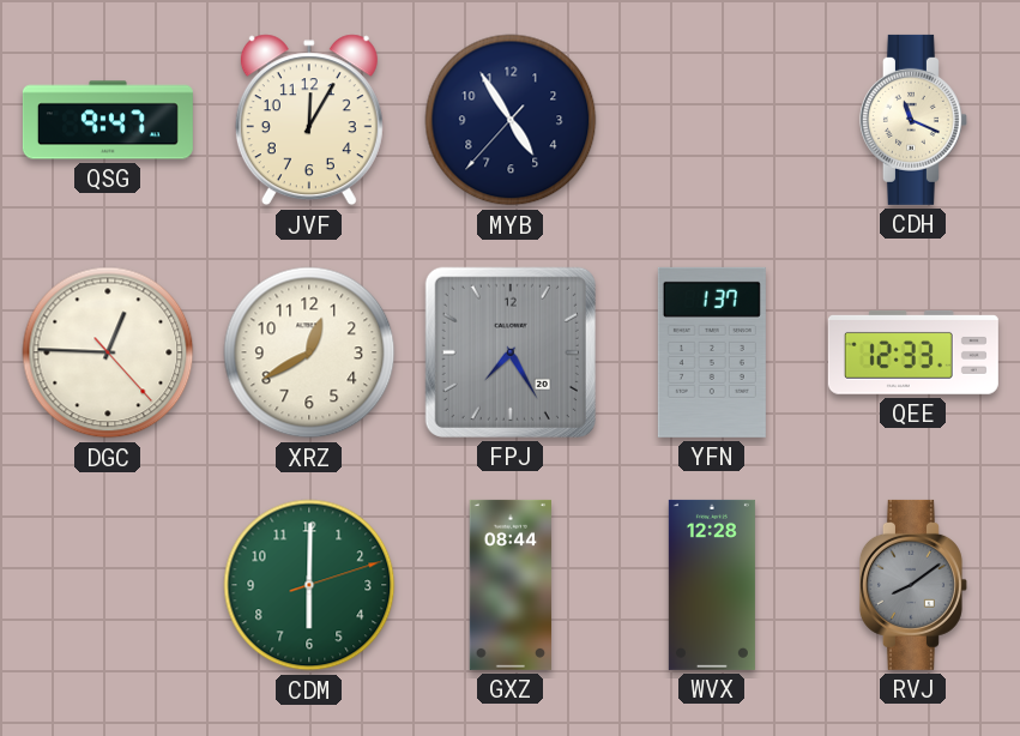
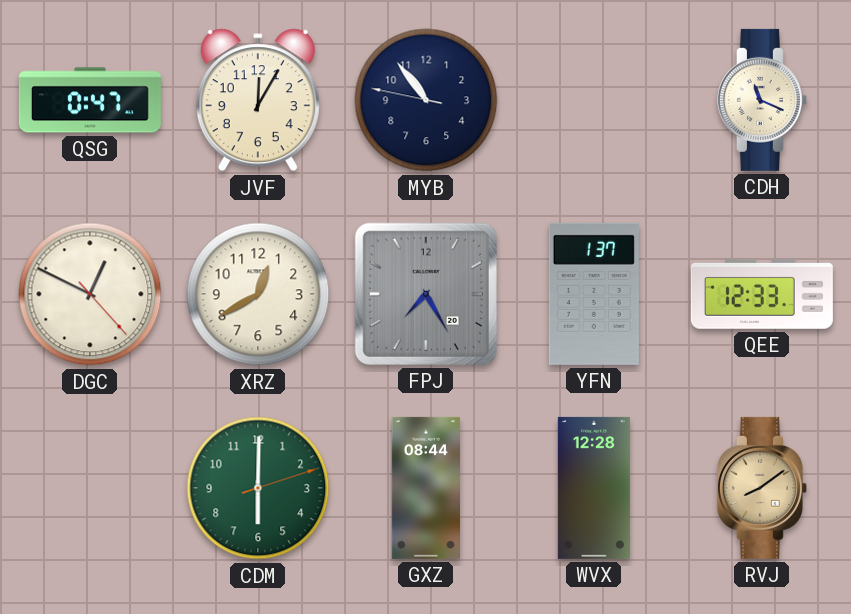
QSG: 9:47 -> 0:47
MYB: 4:54 -> 10:53
DGC: 12:45 -> 12:49
RVJ dial: grey -> champagne
